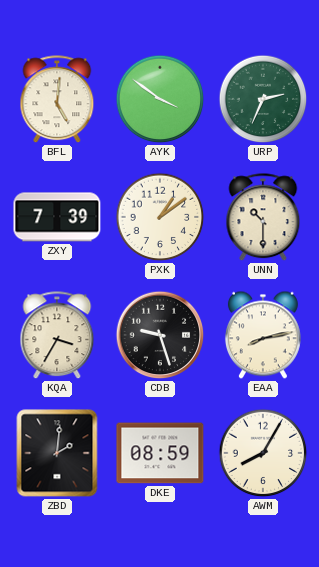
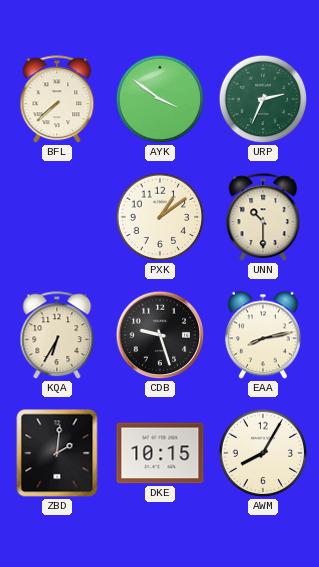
BFL: 5:01 -> 7:38
ZXY: 7:39 -> none
KQA: 3:35 -> 6:35
DKE: 08:59 -> 10:15
